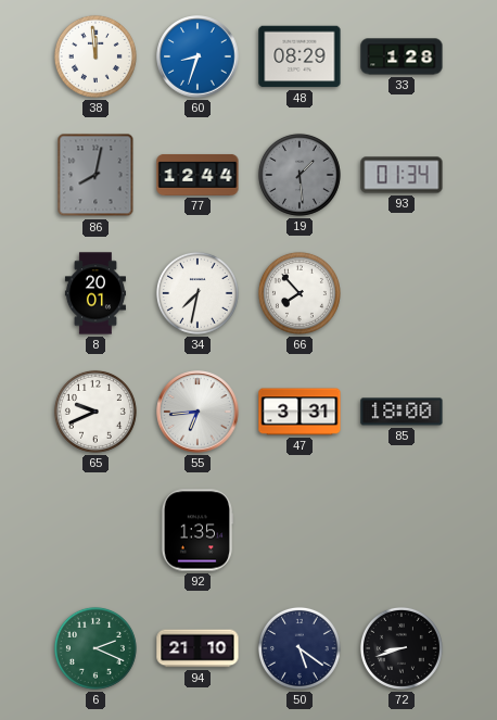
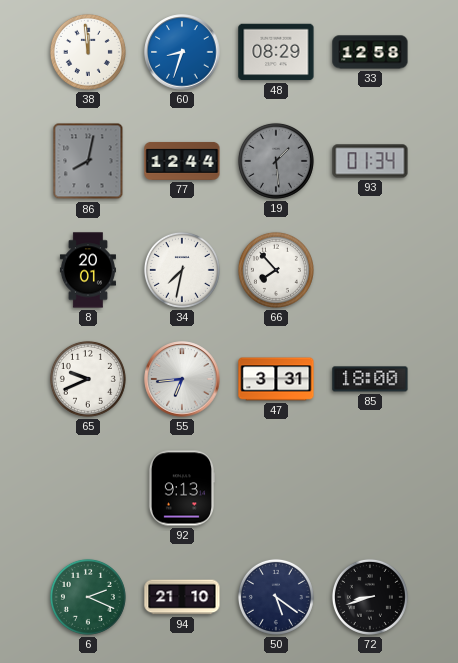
33: 1:28 -> 12:58
92: 1:35 -> 9:13
